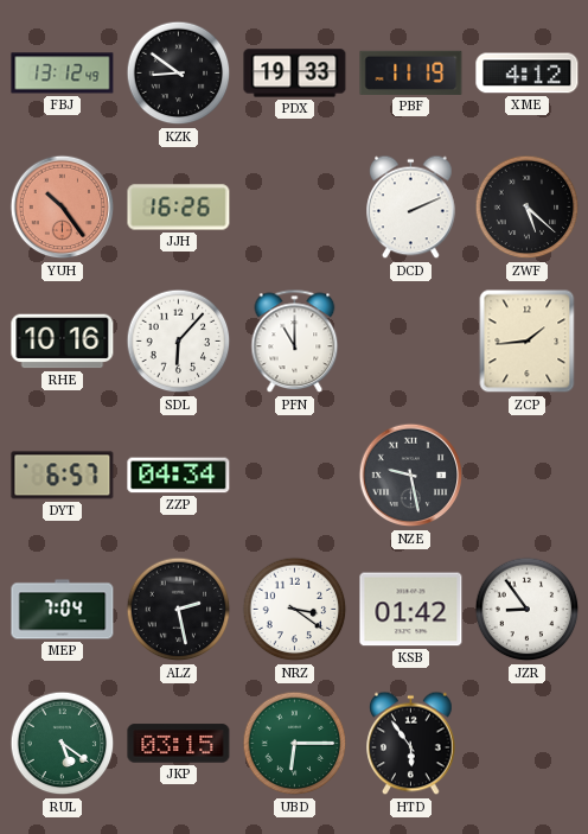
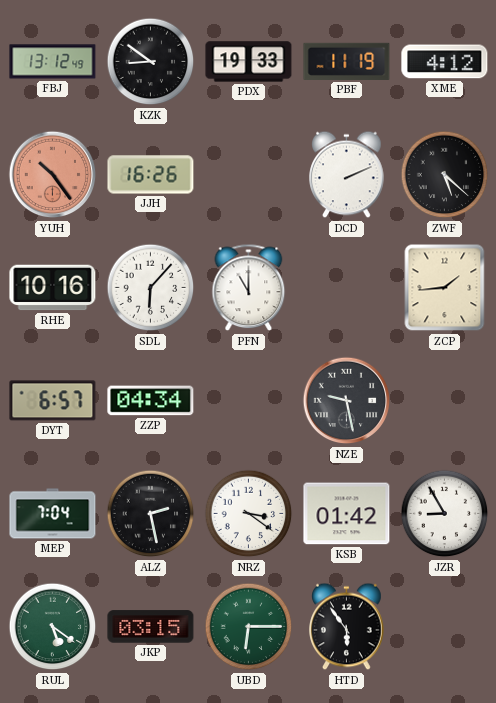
JZR: 8:54 -> 8:55
